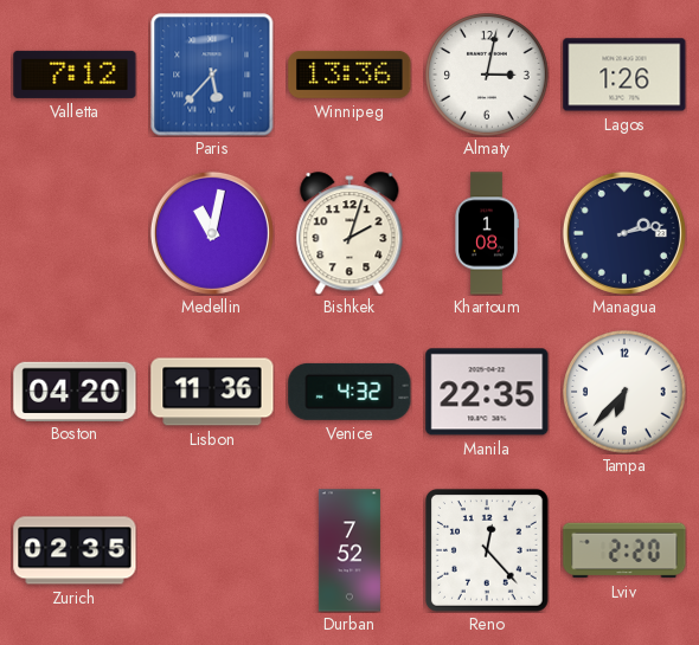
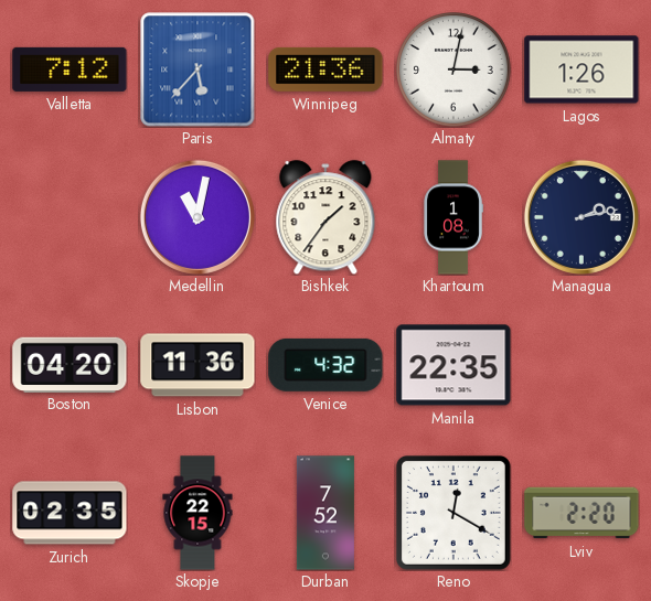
Winnipeg: 13:36 -> 21:36
Bishkek: 2:03 -> 1:36
Tampa: 6:37 -> none
Skopje: none -> 22:15
Reno: 12:23 -> 12:20
